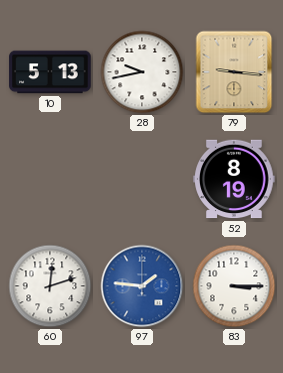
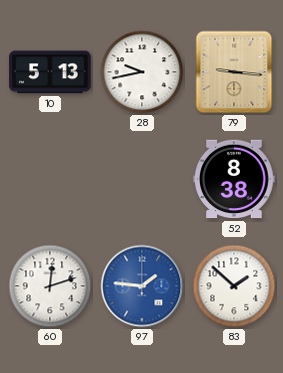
52: 8:19 -> 8:38
83: 3:15 -> 1:52
